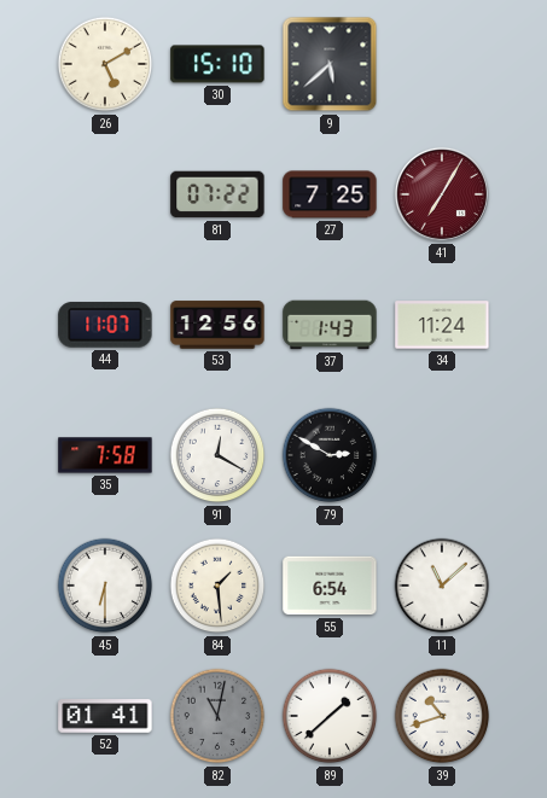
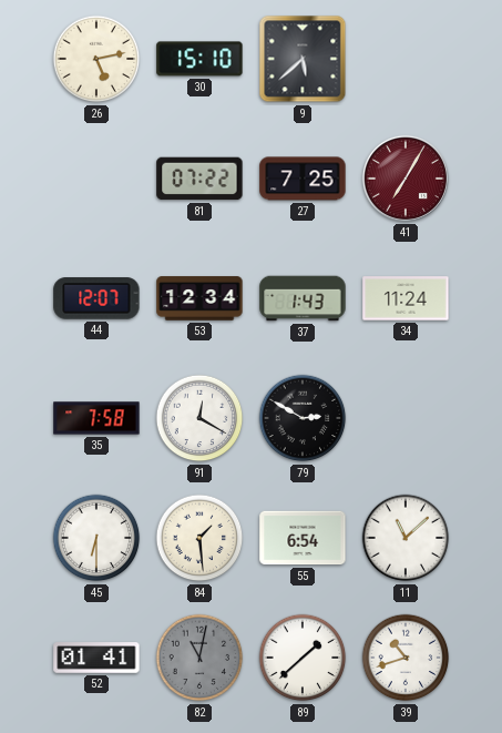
26: 5:10 -> 5:13
44: 11:07 -> 12:07
53: 12:56 -> 12:34
